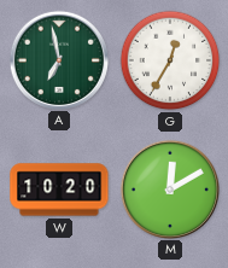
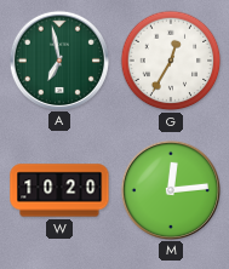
M: 12:10 -> 12:14
